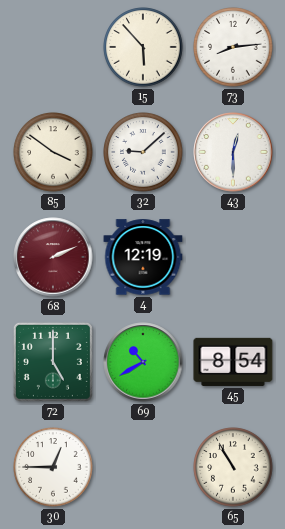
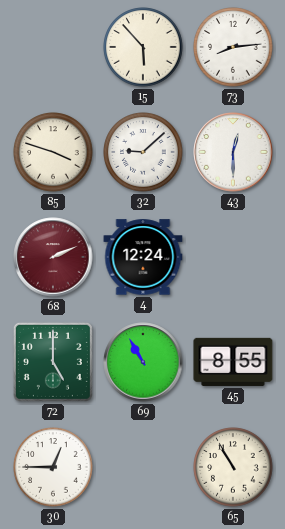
85: 3:51 -> 3:48
4: 12:19 -> 12:24
69: 10:40 -> 10:55
45: 8:54 -> 8:55
